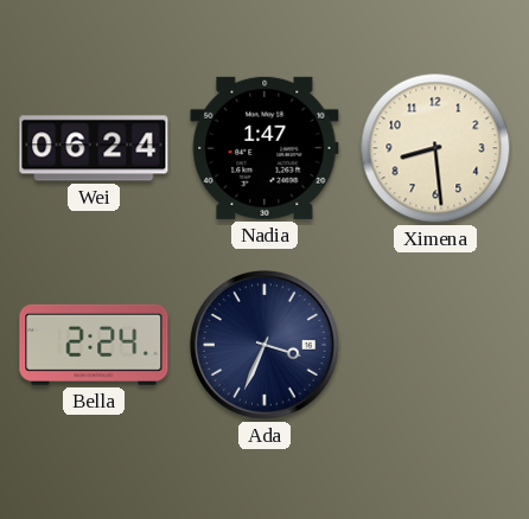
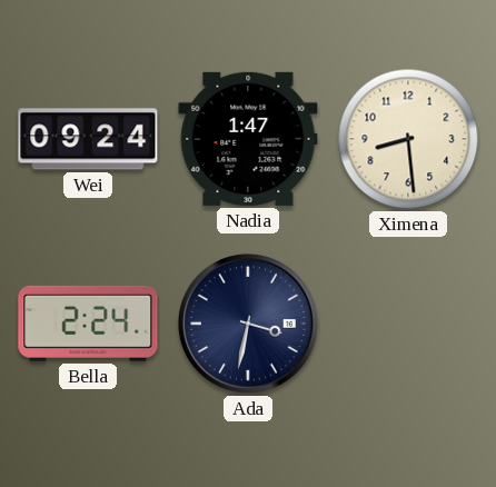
Wei: 06:24 -> 09:24
Ada: 3:34 -> 3:32
